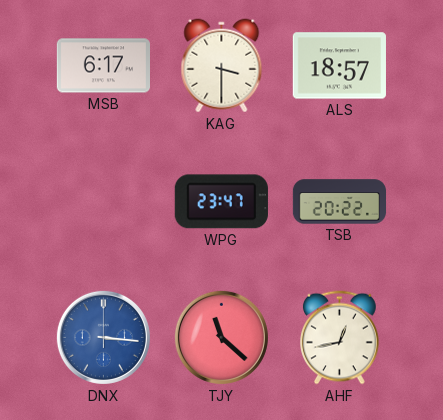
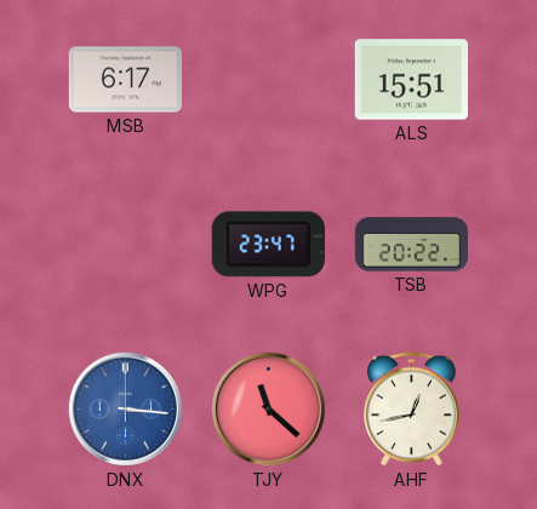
KAG: 3:30 -> none
ALS: 18:57 -> 15:51
